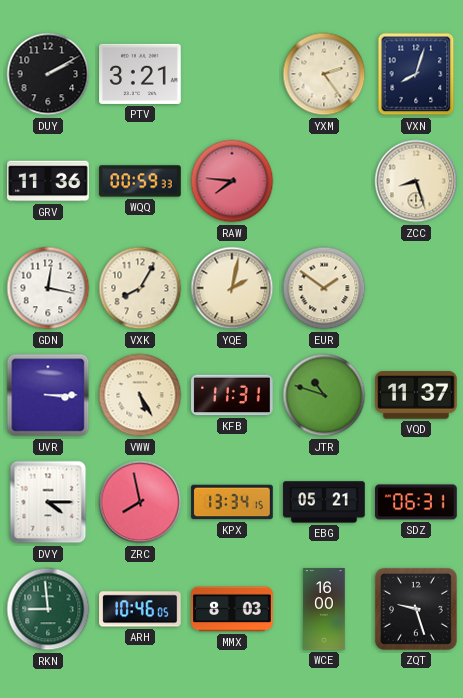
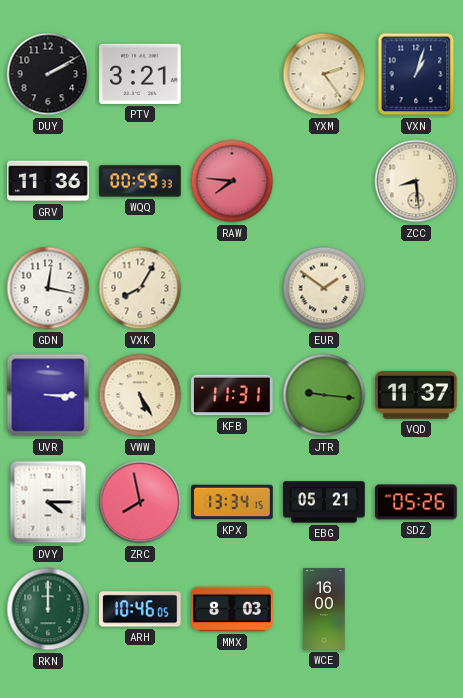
VXN: 8:03 -> 1:03
ZCC: 8:27 -> 8:29
YQE: 2:02 -> none
JTR: 10:48 -> 9:16
SDZ: 06:31 -> 05:26
RKN: 8:59 -> 12:00
ZQT: 9:27 -> none
